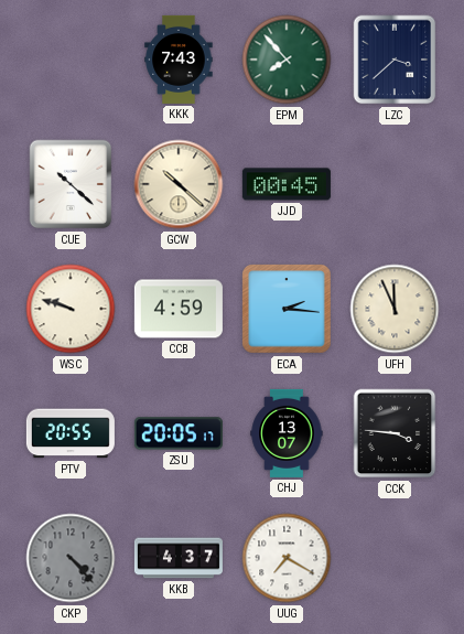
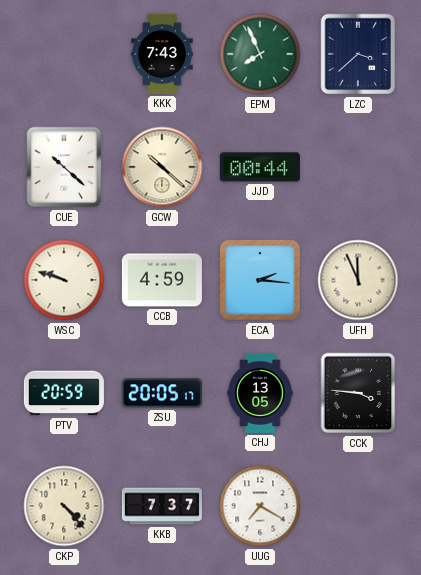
EPM: 7:53 -> 7:56
JJD: 00:45 -> 00:44
PTV: 20:55 -> 20:59
CHJ: 13:07 -> 13:05
CKP dial: grey -> cream
KKB: 4:37 -> 7:37
